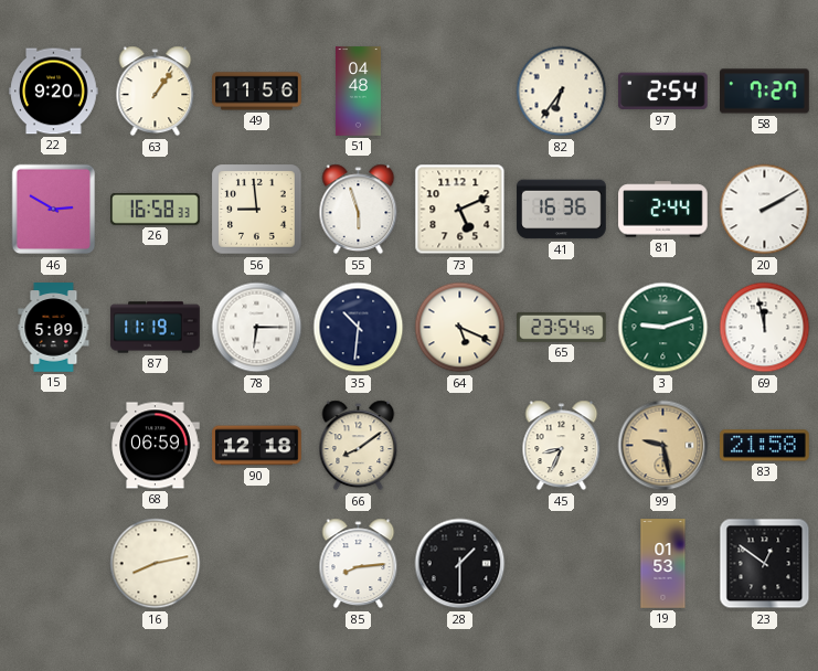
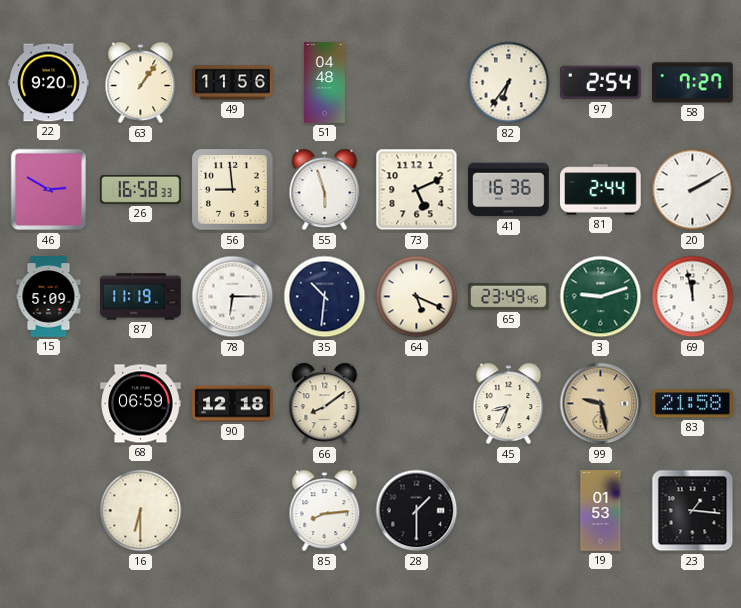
65: 23:54 -> 23:49
16: 8:13 -> 6:30
23: 12:51 -> 1:16
